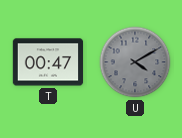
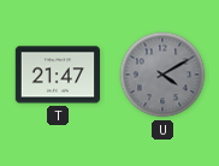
T: 00:47 -> 21:47
